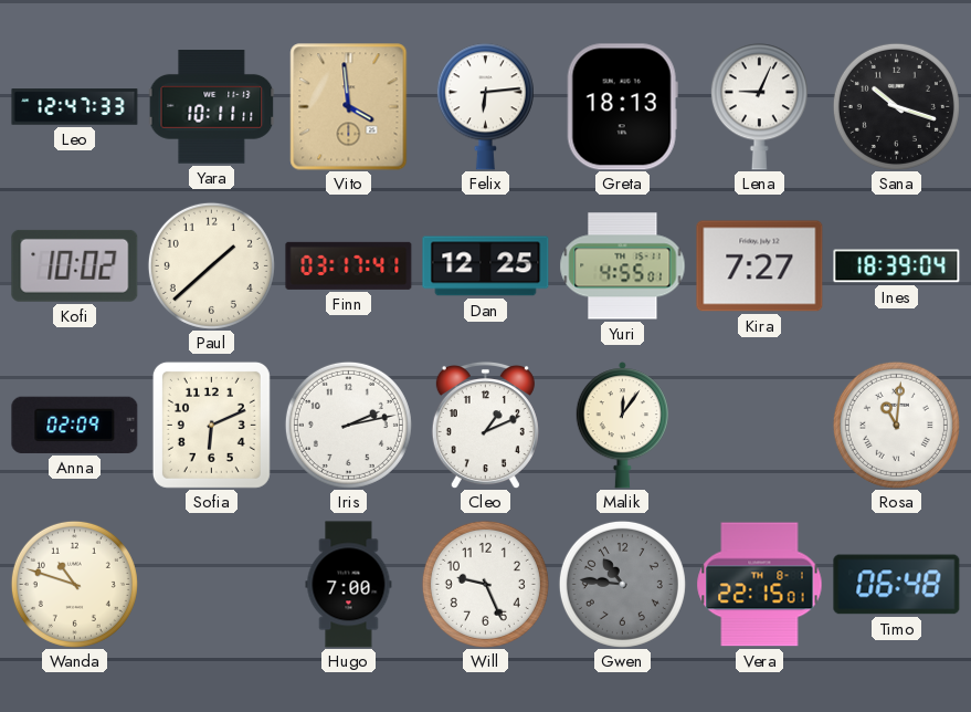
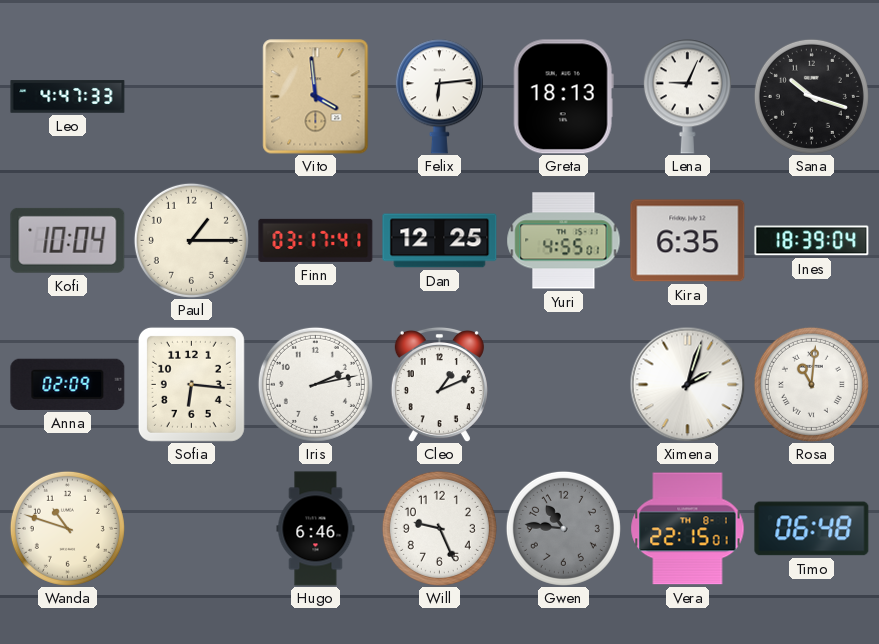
Leo: 12:47 -> 4:47
Yara: 10:11 -> none
Kofi: 10:02 -> 10:04
Paul: 1:38 -> 1:15
Kira: 7:27 -> 6:35
Sofia: 6:11 -> 6:16
Malik: 12:06 -> none
Ximena: none -> 2:03
Hugo: 7:00 -> 6:46
